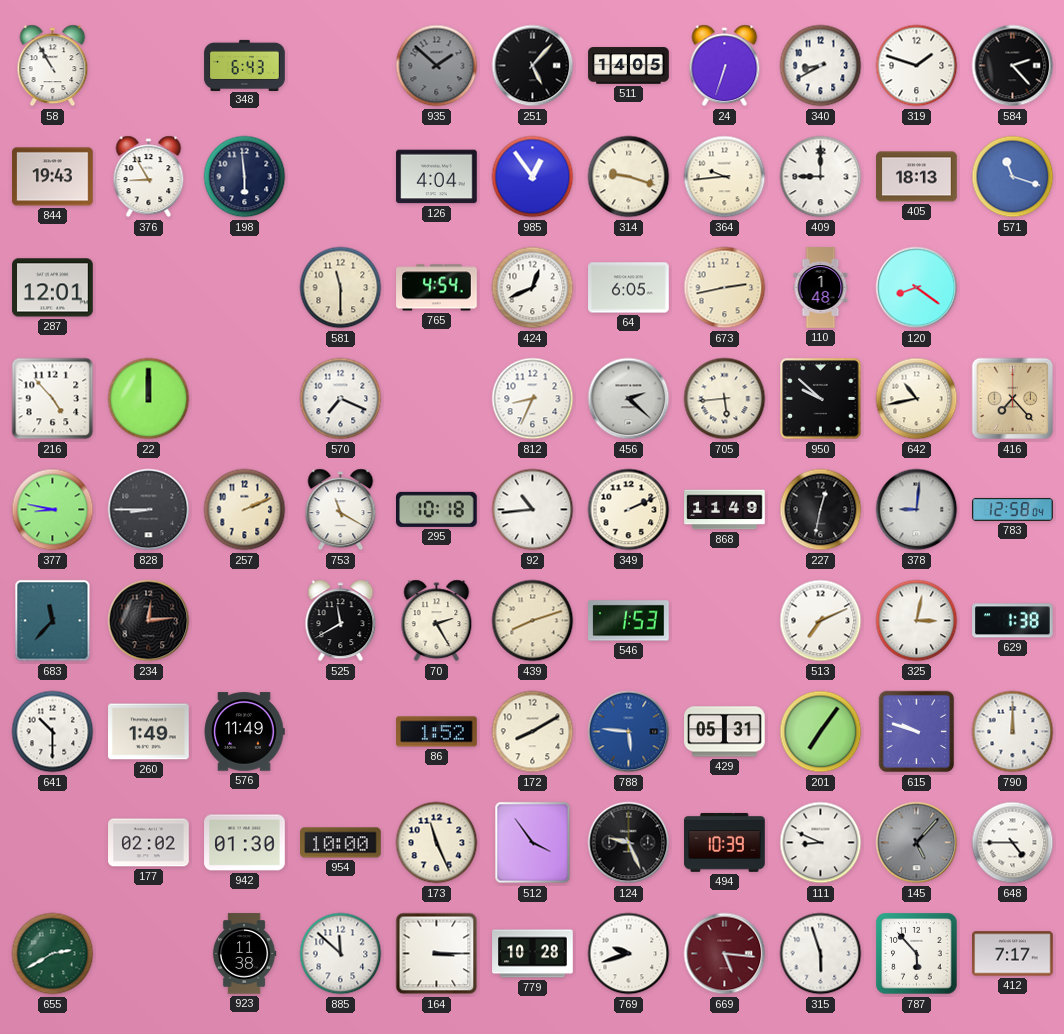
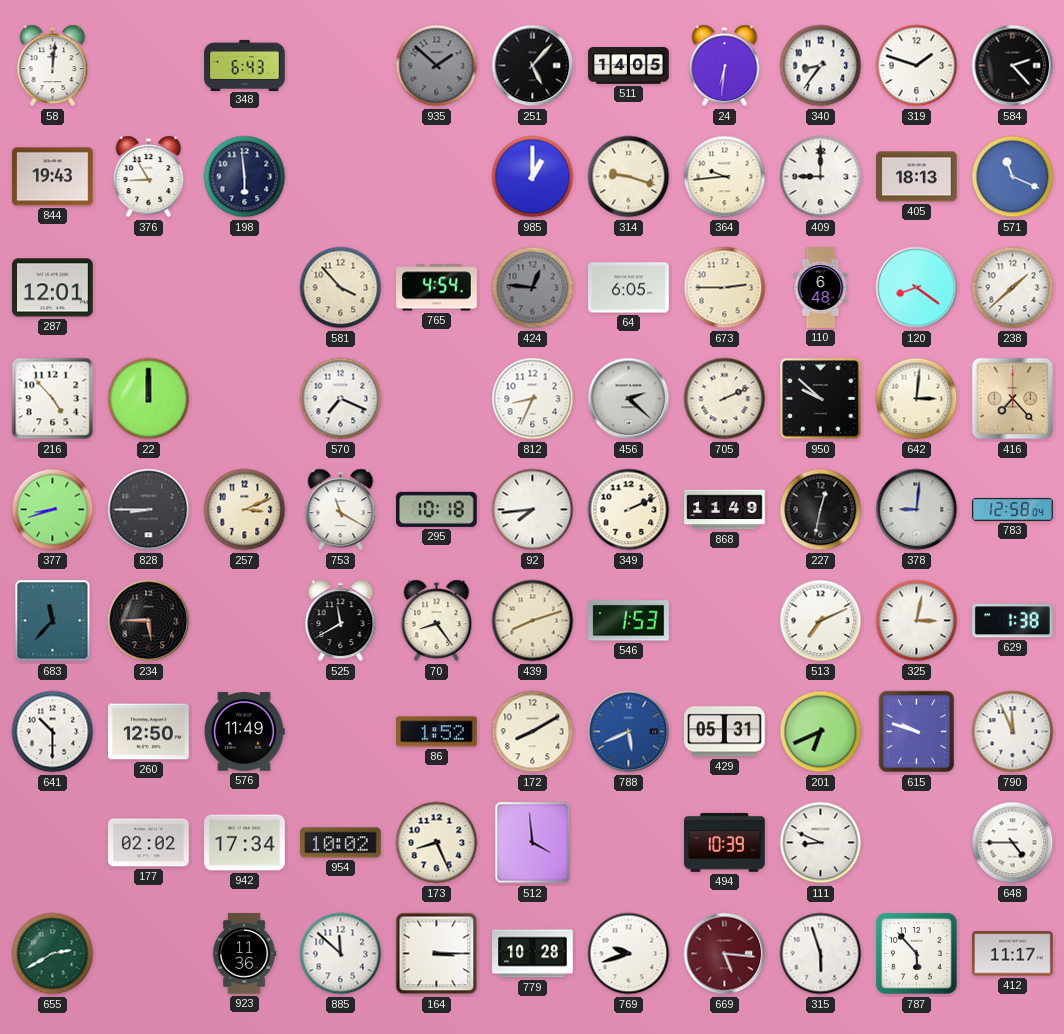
58: 10:55 -> 12:01
24: 6:33 -> 6:31
340: 8:40 -> 8:36
126: 4:04 -> none
985: 12:54 -> 1:00
571: 11:18 -> 11:19
581: 11:30 -> 3:53
424: 12:41 -> 12:46
424 dial: white -> grey
673: 2:43 -> 2:45
110: 1:48 -> 6:48
238: none -> 1:38
705: 5:44 -> 2:11
642: 10:43 -> 3:01
377: 8:47 -> 8:42
257: 2:11 -> 3:11
92: 10:44 -> 7:44
234: 12:14 -> 5:45
70: 2:25 -> 8:24
260: 1:49 -> 12:50
788: 5:46 -> 5:41
201: 7:06 -> 6:41
790: 12:00 -> 11:56
942: 01:30 -> 17:34
954: 10:00 -> 10:02
173: 11:26 -> 8:26
512: 3:54 -> 3:59
124: 9:26 -> none
145: 5:07 -> none
923: 11:38 -> 11:36
412: 7:17 -> 11:17
